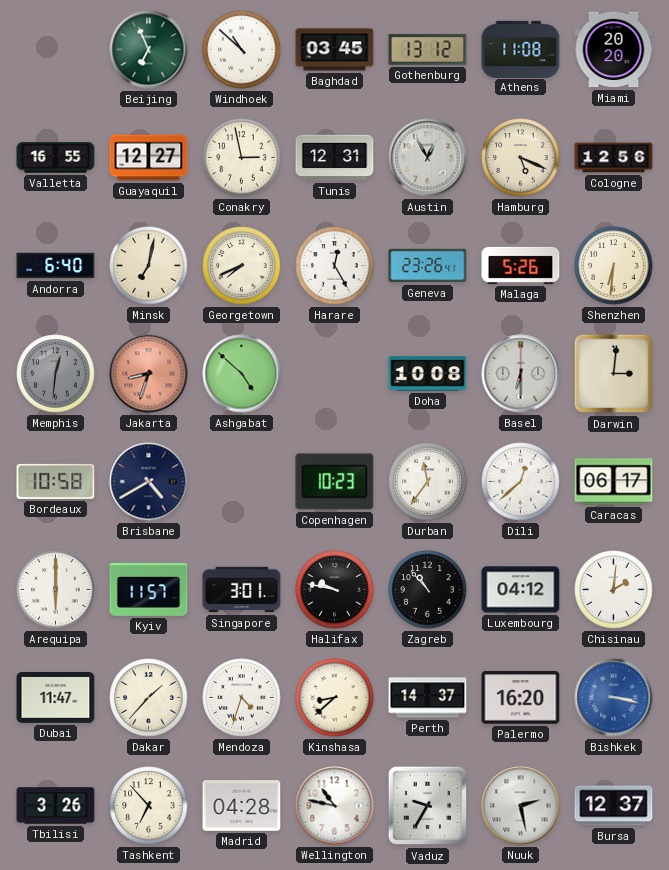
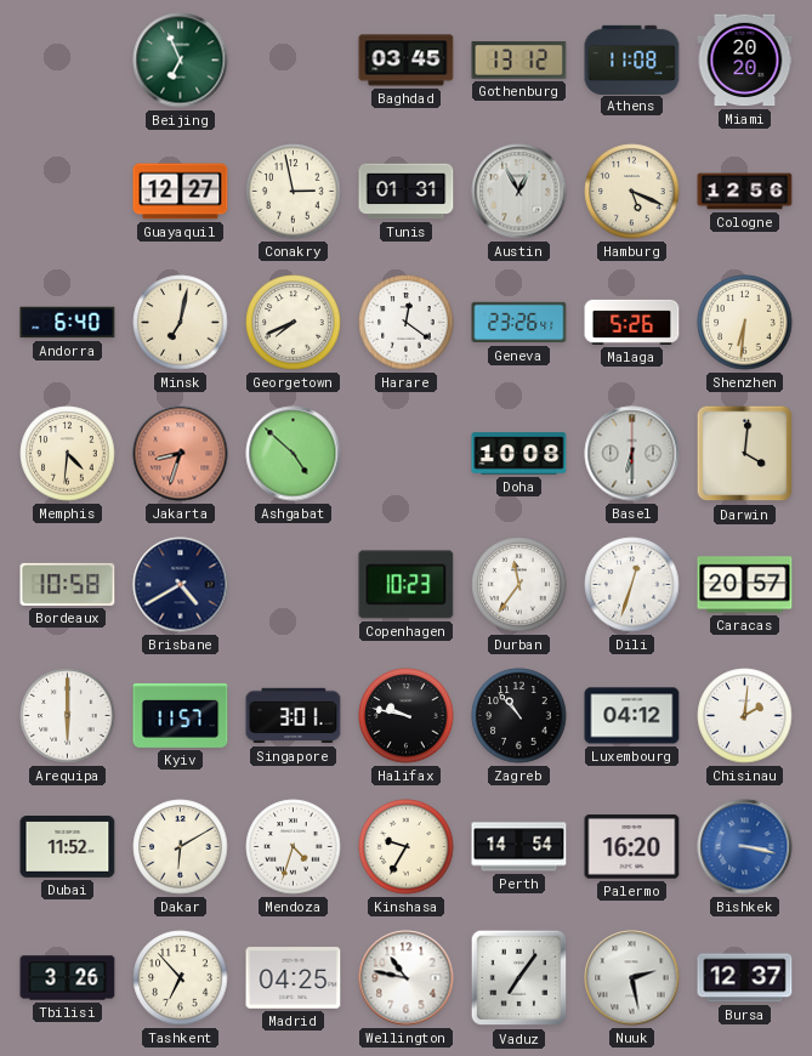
Windhoek: 10:52 -> none
Valletta: 16:55 -> none
Tunis: 12:31 -> 01:31
Harare: 12:25 -> 12:21
Memphis: 12:31 -> 4:31
Memphis dial: grey -> cream
Darwin: 3:01 -> 4:01
Dili: 12:38 -> 12:33
Caracas: 06:17 -> 20:57
Dubai: 11:47 -> 11:52
Dakar: 1:37 -> 6:10
Kinshasa: 8:38 -> 9:35
Perth: 14:37 -> 14:54
Madrid: 04:28 -> 04:25
Vaduz: 9:35 -> 7:06
